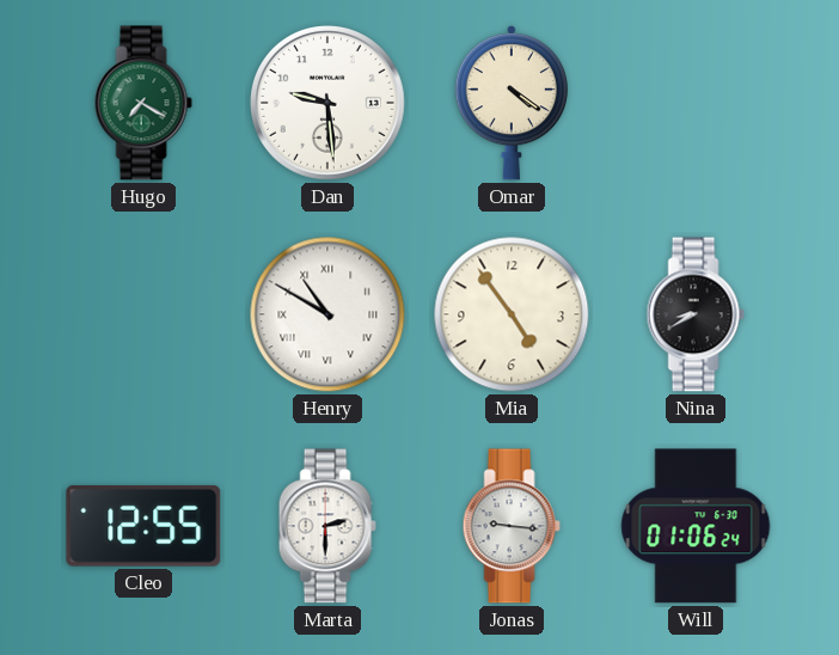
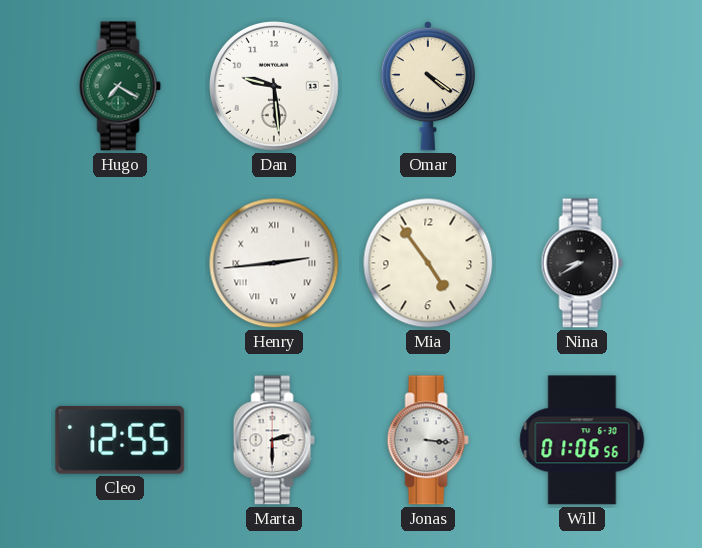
Henry: 10:50 -> 2:44
Jonas: 9:16 -> 3:16
Will: 01:06:24 -> 01:06:56
